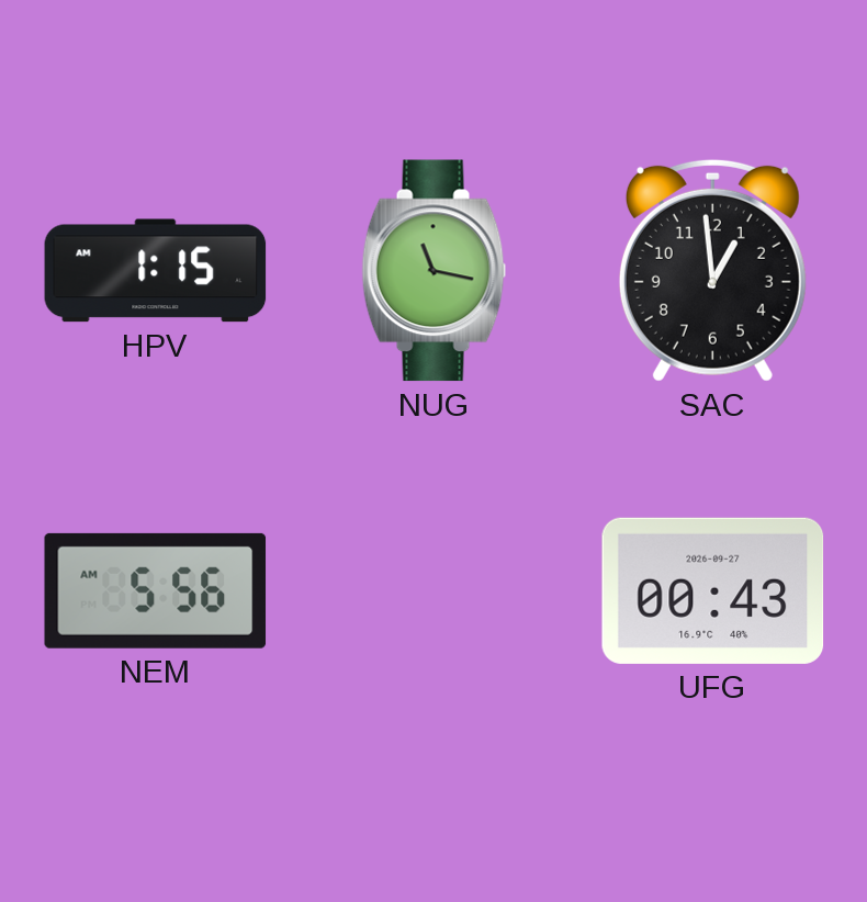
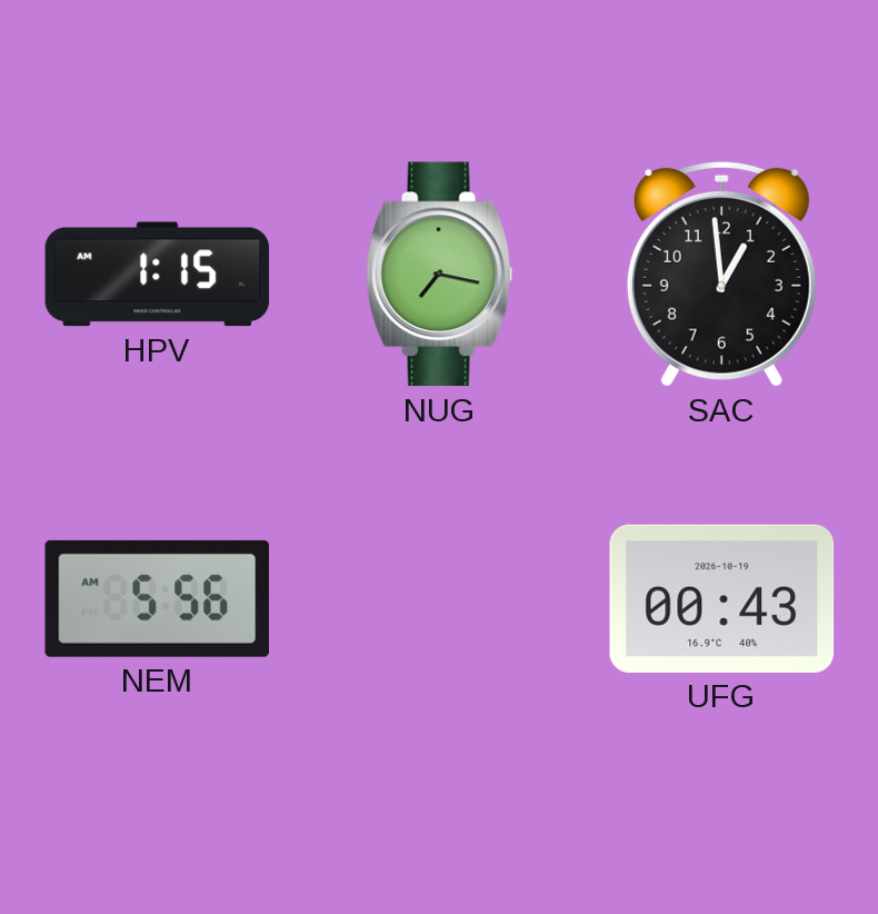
NUG: 11:17 -> 7:17
UFG date: 2026-09-27 -> 2026-10-19
